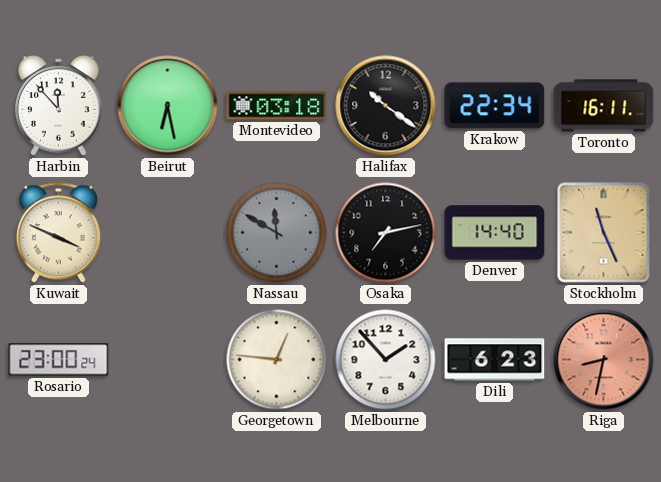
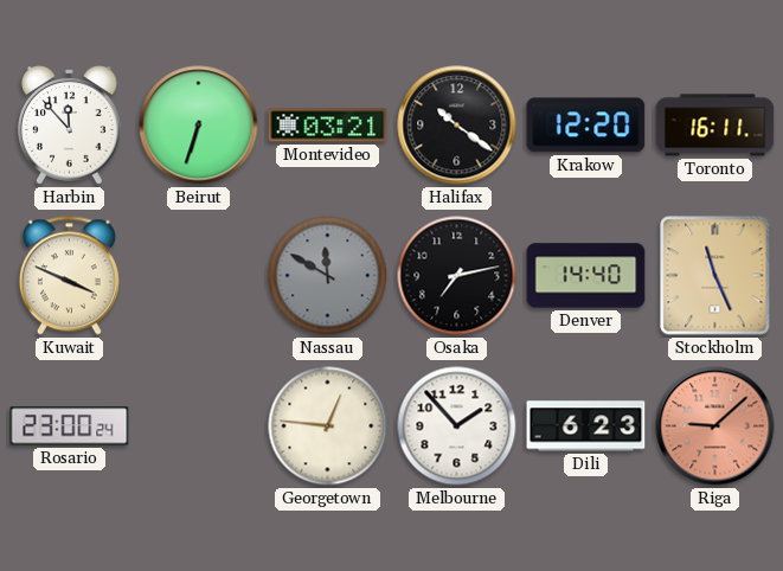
Beirut: 6:28 -> 6:33
Montevideo: 03:18 -> 03:21
Krakow: 22:34 -> 12:20
Riga: 8:32 -> 9:08
